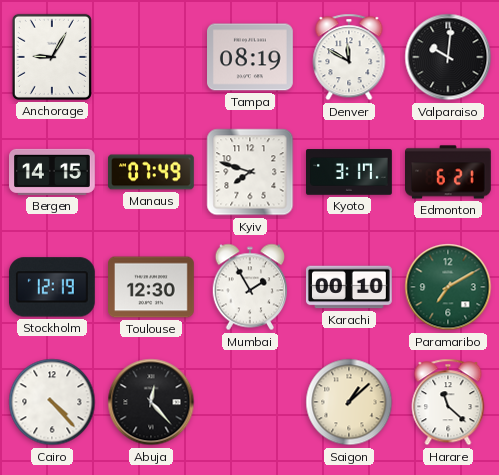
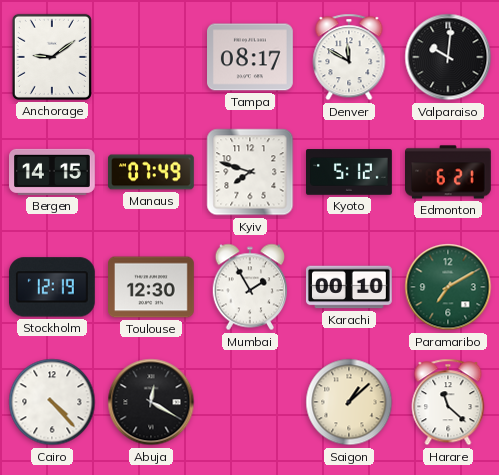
Anchorage: 9:05 -> 9:09
Tampa: 08:19 -> 08:17
Kyoto: 3:17 -> 5:12
Abuja: 12:23 -> 12:20
